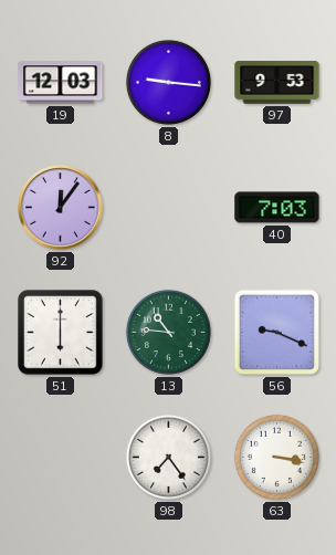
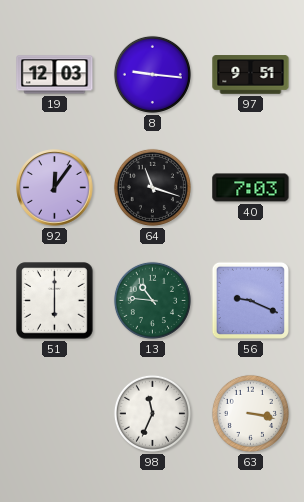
97: 9:53 -> 9:51
64: none -> 11:18
98: 7:24 -> 11:34
